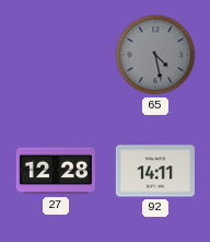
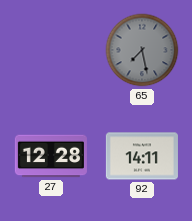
65: 4:28 -> 7:28
